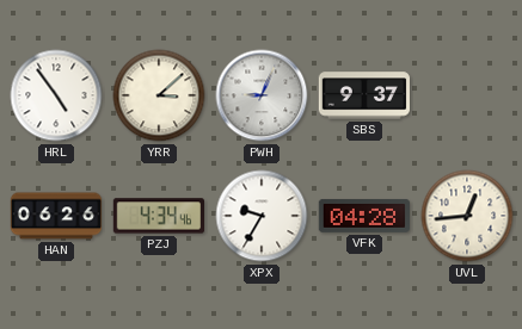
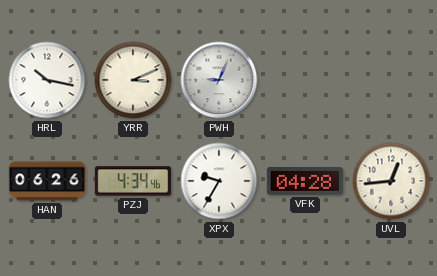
HRL: 4:54 -> 10:17
YRR: 3:08 -> 3:11
SBS: 9:37 -> none
